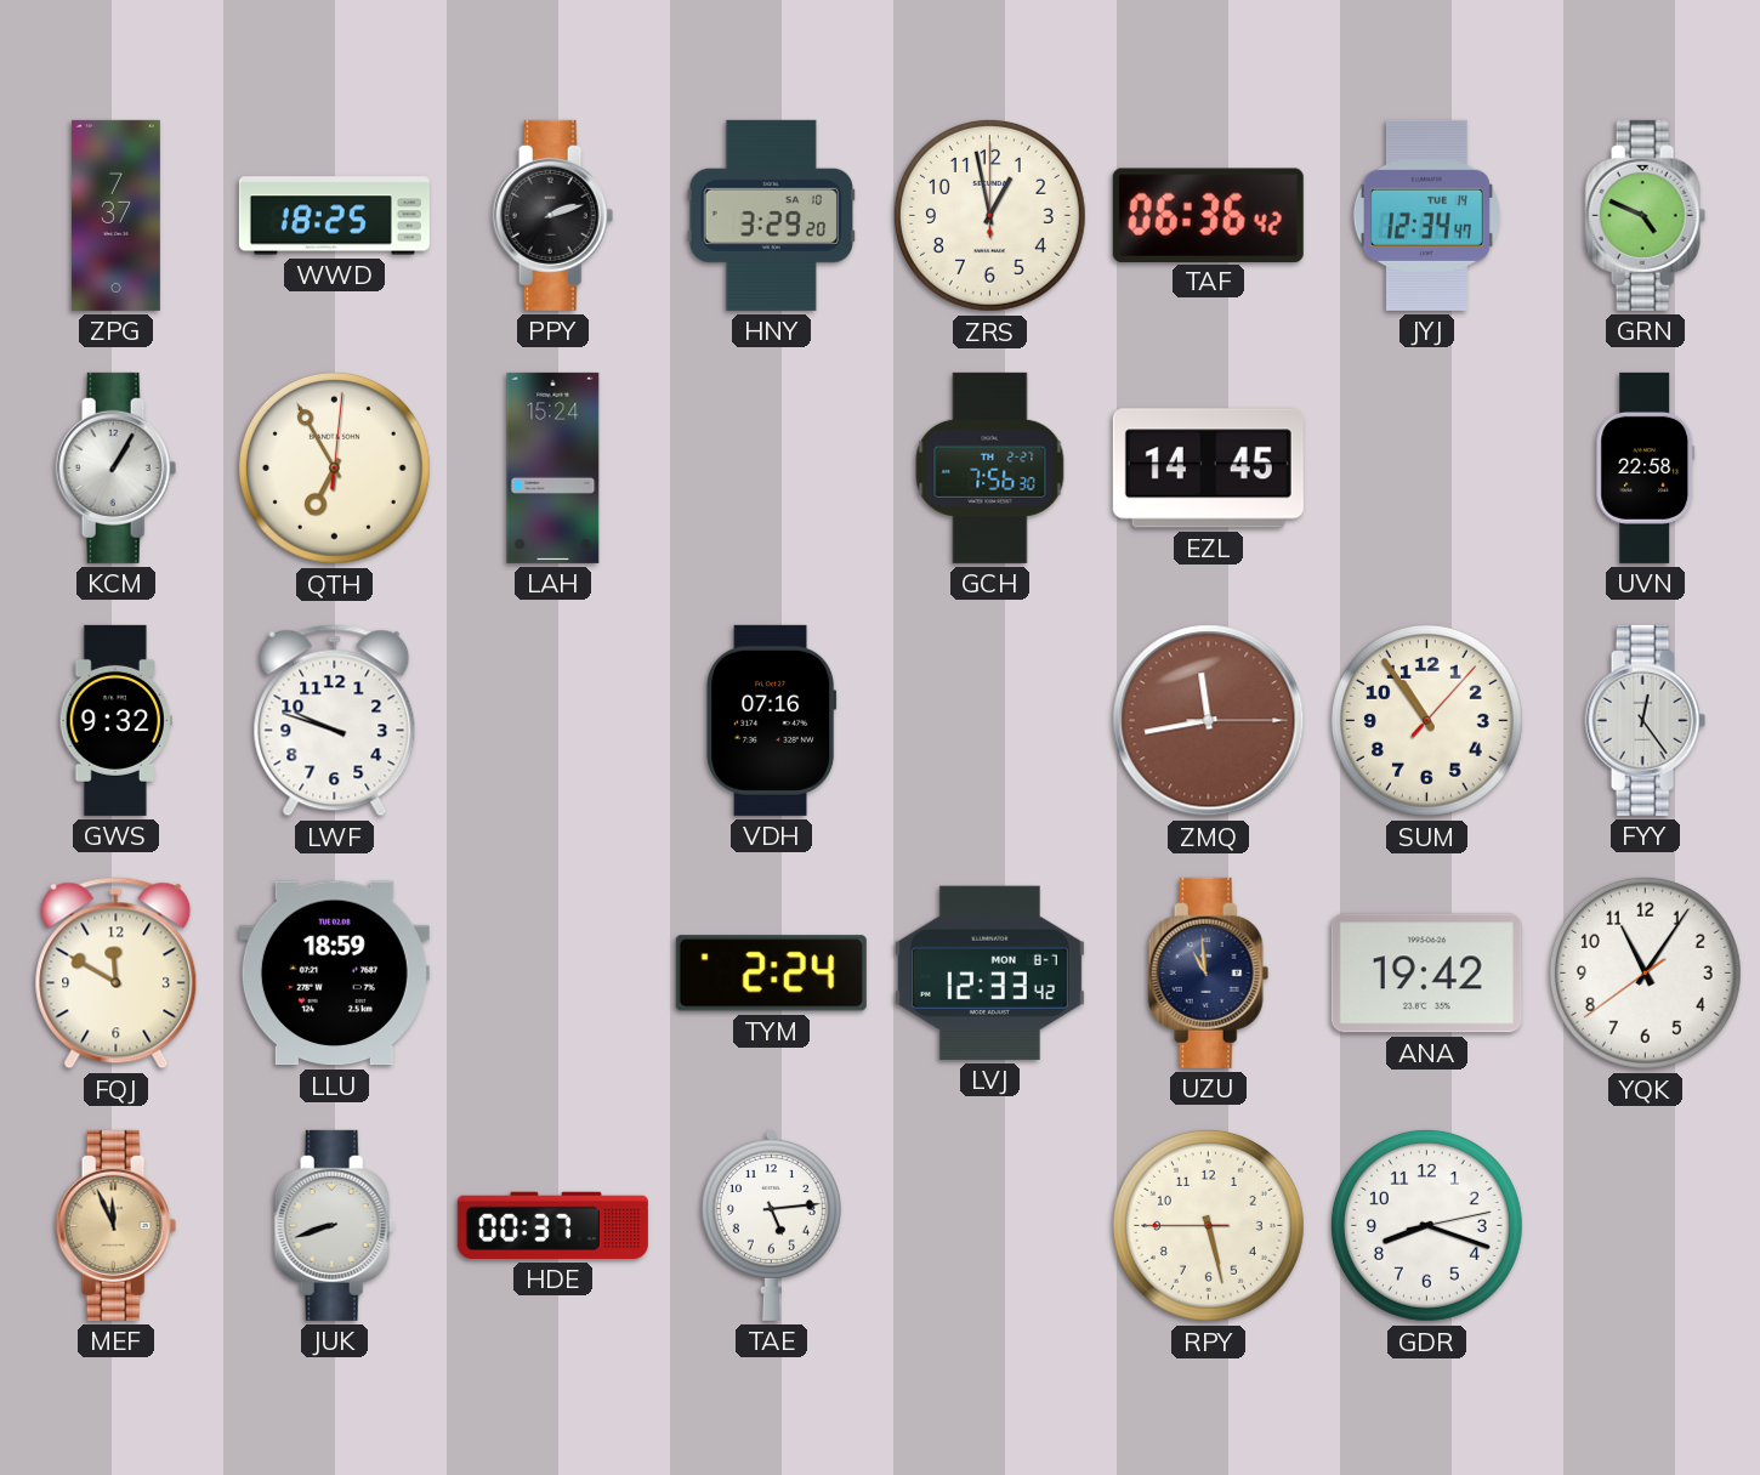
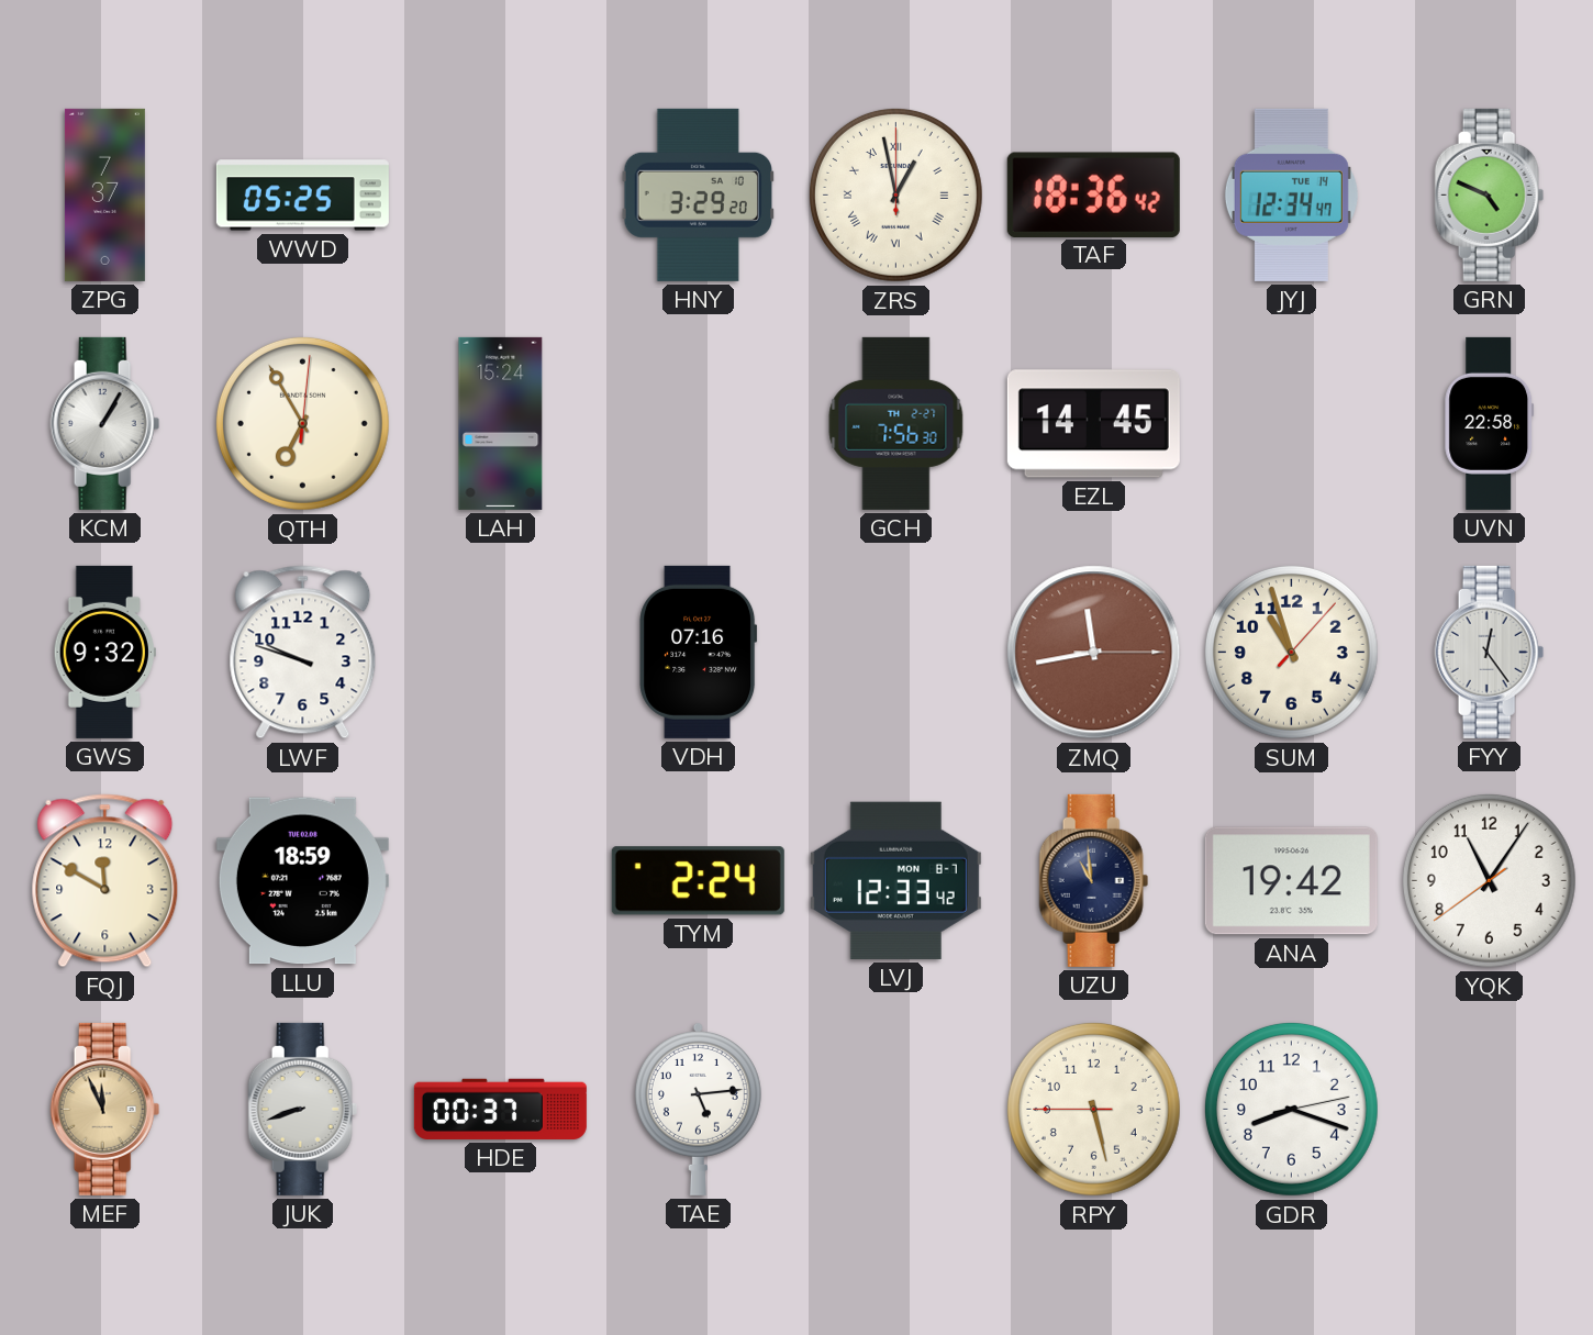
WWD: 18:25 -> 05:25
PPY: 2:12 -> none
ZRS numerals: Arabic -> Roman
TAF: 06:36 -> 18:36
SUM: 10:54 -> 10:57
